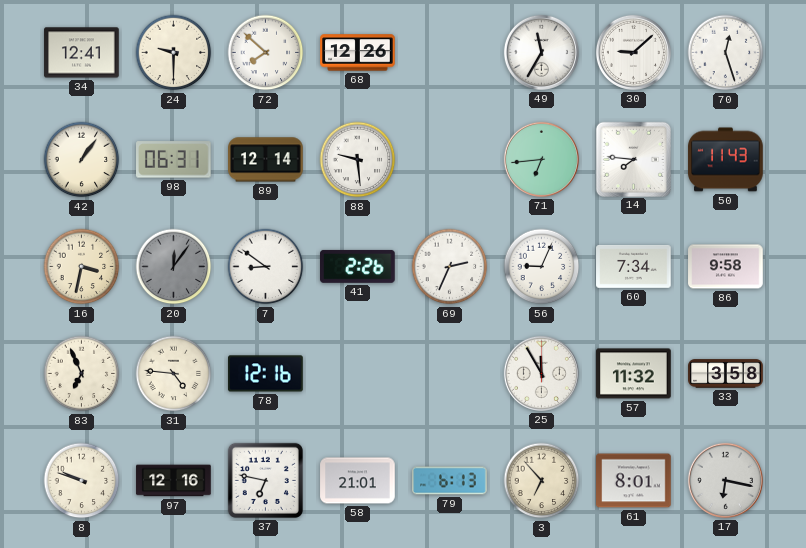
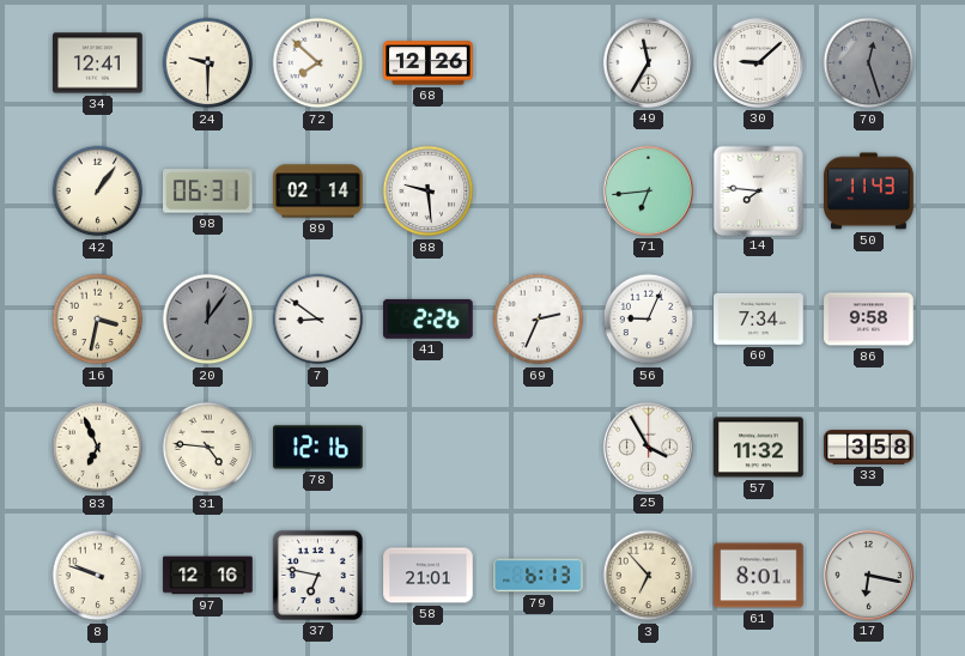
70 dial: white -> grey
89: 12:14 -> 02:14
25: 11:55 -> 3:55
